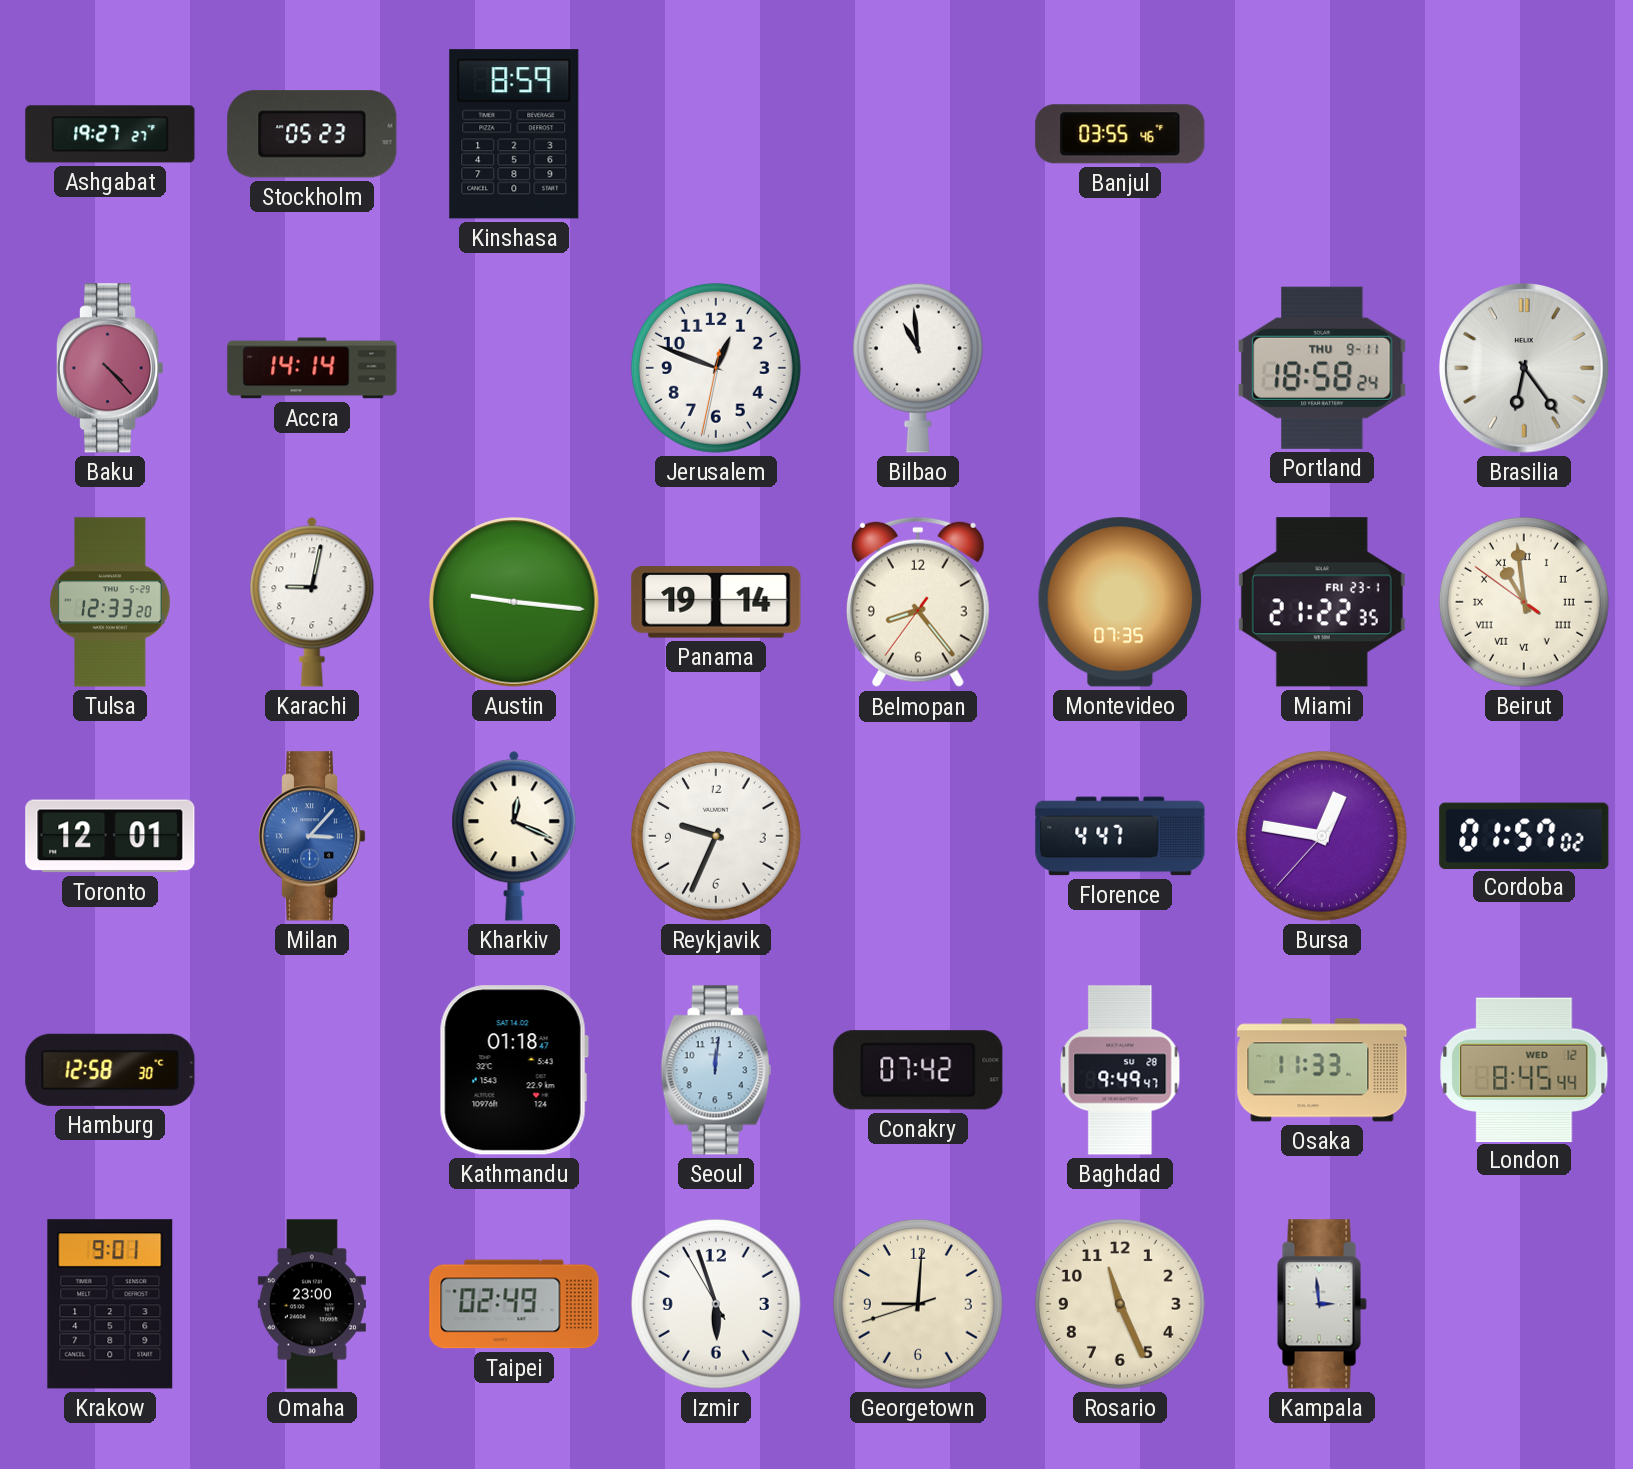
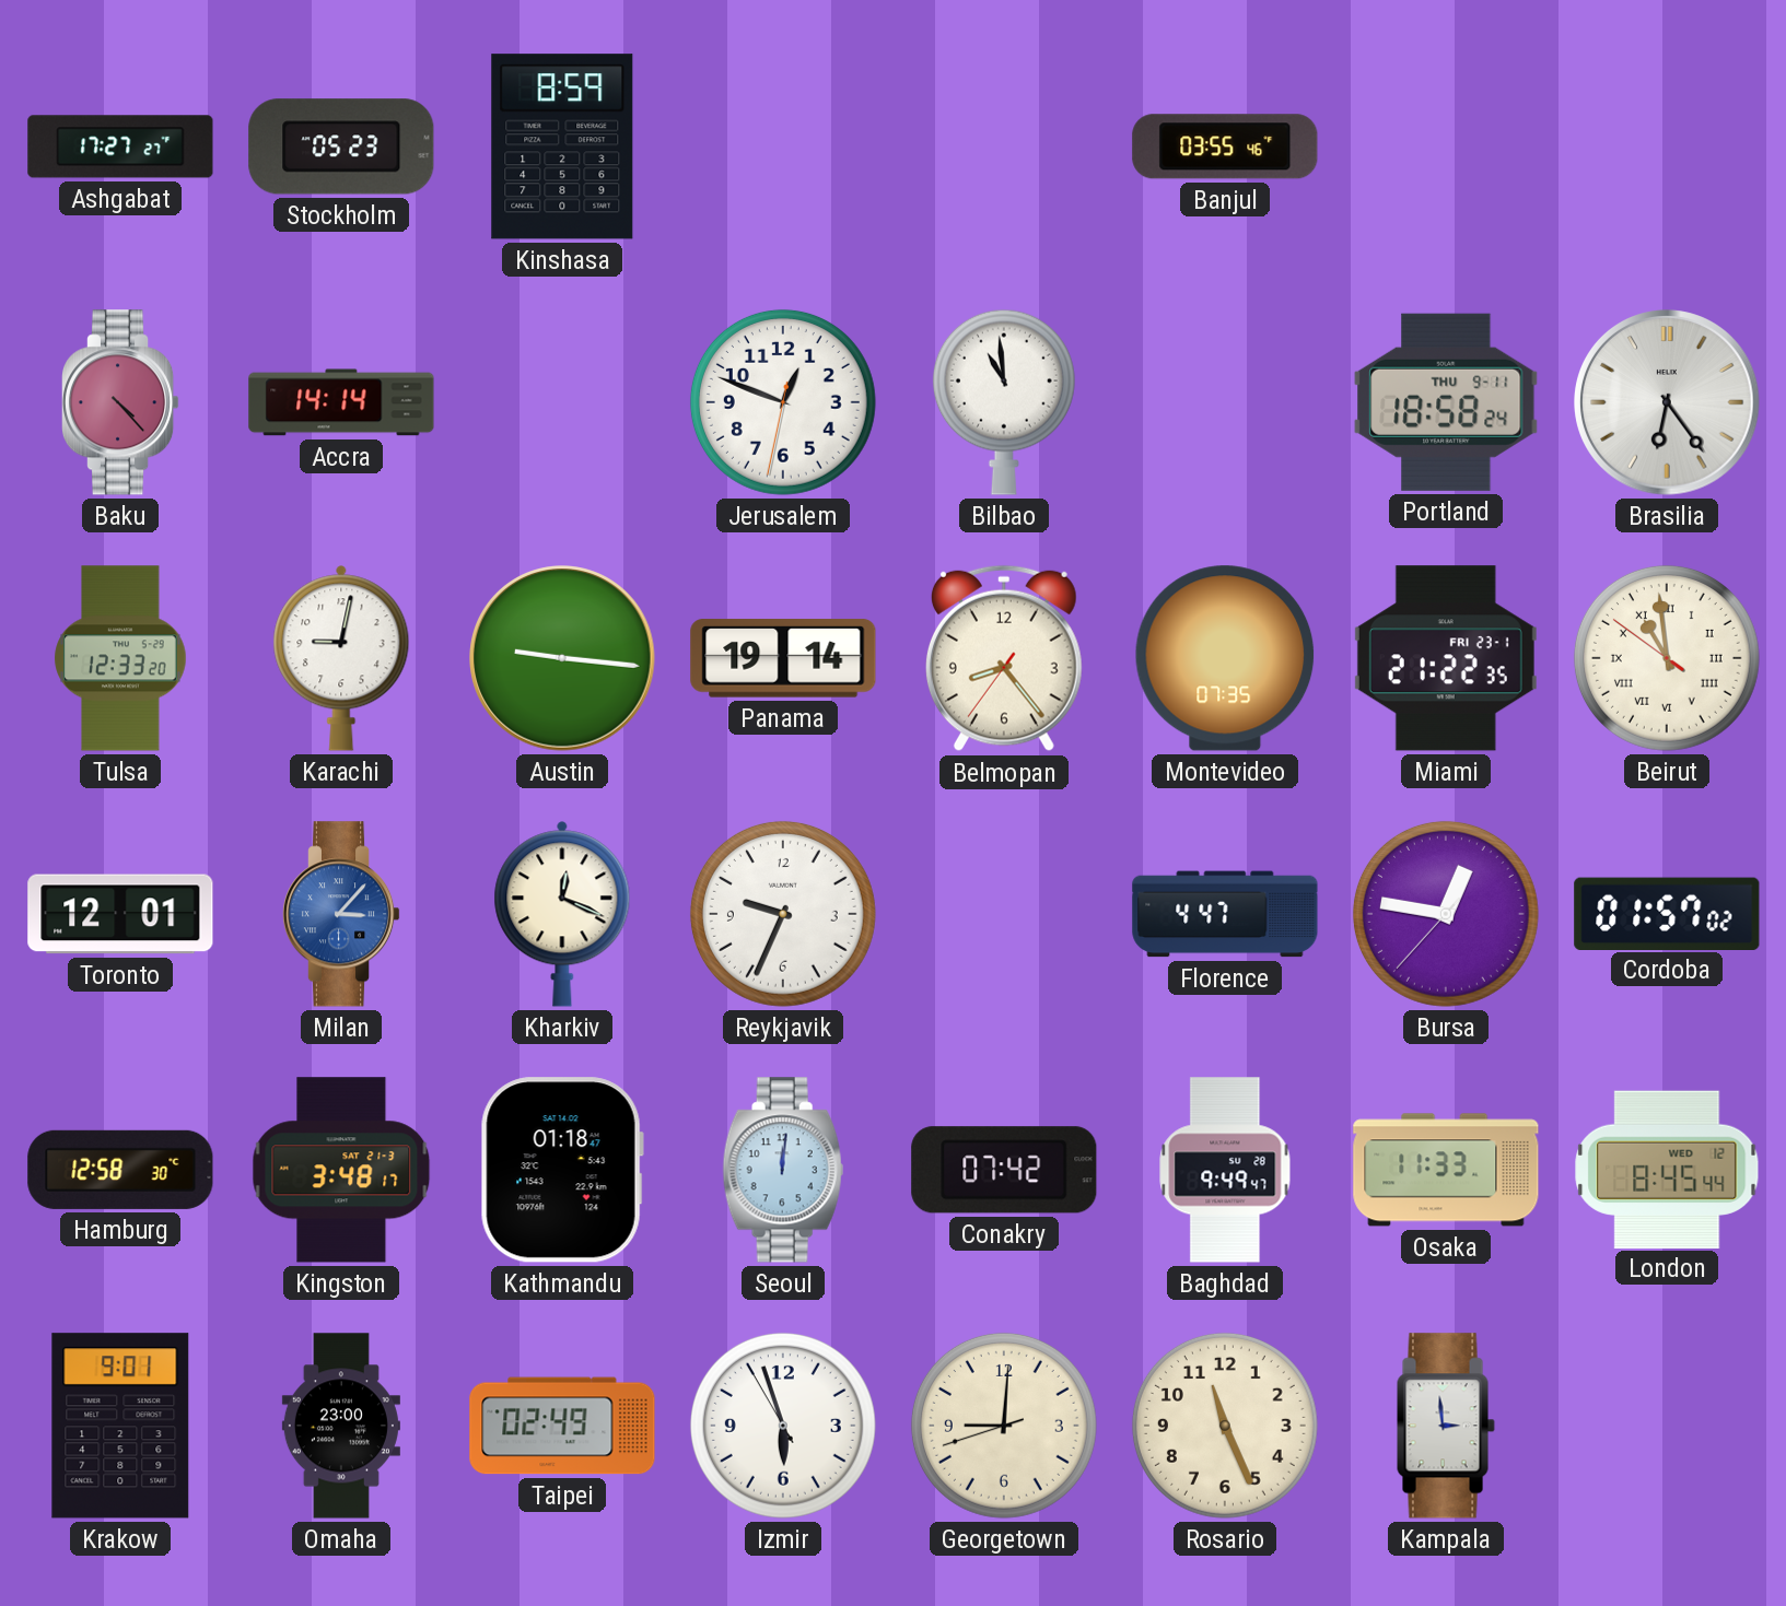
Ashgabat: 19:27 -> 17:27
Kingston: none -> 3:48
